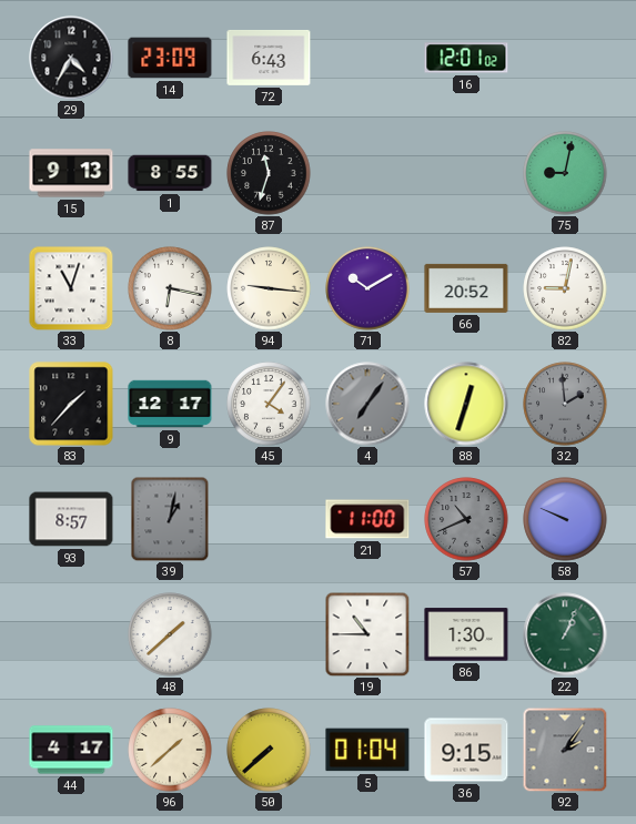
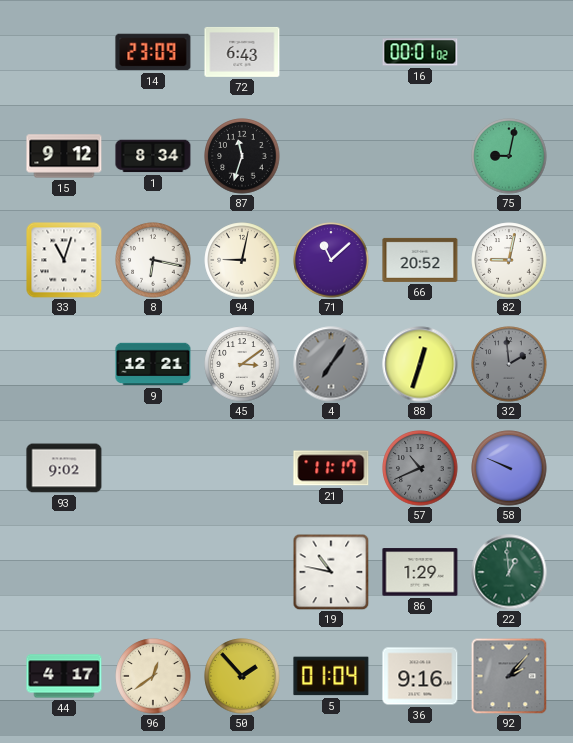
29: 4:35 -> none
16: 12:01 -> 00:01
15: 9:13 -> 9:12
1: 8:55 -> 8:34
94: 9:16 -> 9:02
71: 10:10 -> 11:08
83: 1:37 -> none
9: 12:17 -> 12:21
45: 4:06 -> 3:09
93: 8:57 -> 9:02
39: 1:02 -> none
21: 11:00 -> 11:17
48: 1:38 -> none
19: 10:45 -> 10:47
86: 1:30 -> 1:29
22: 1:04 -> 12:59
96: 1:38 -> 12:39
50: 7:38 -> 1:53
36: 9:15 -> 9:16
92: 2:06 -> 2:07
